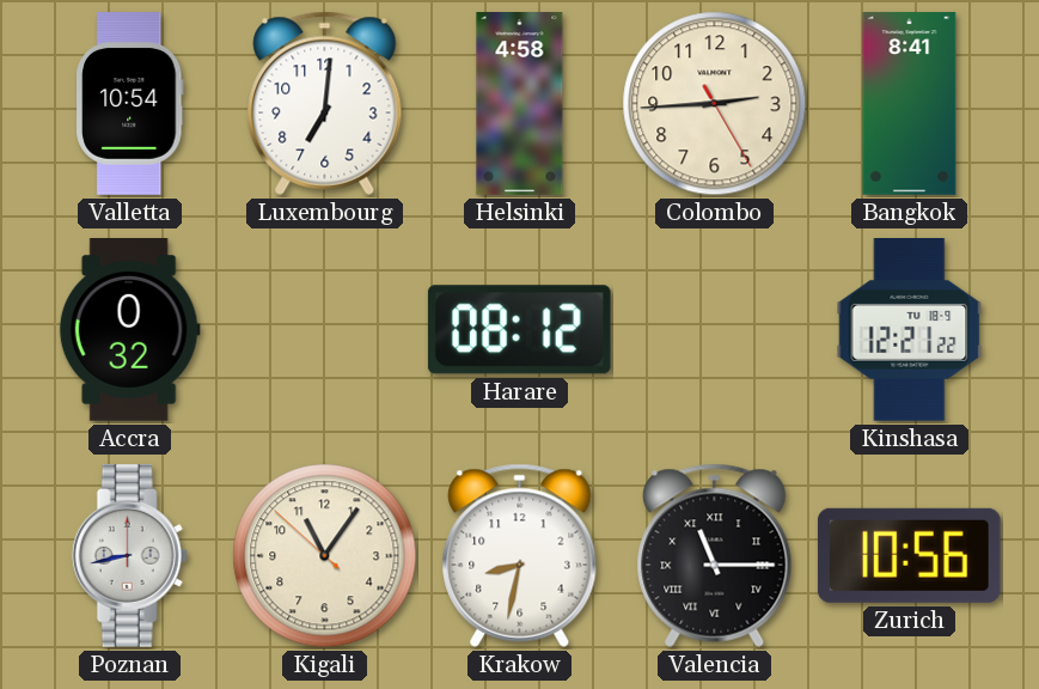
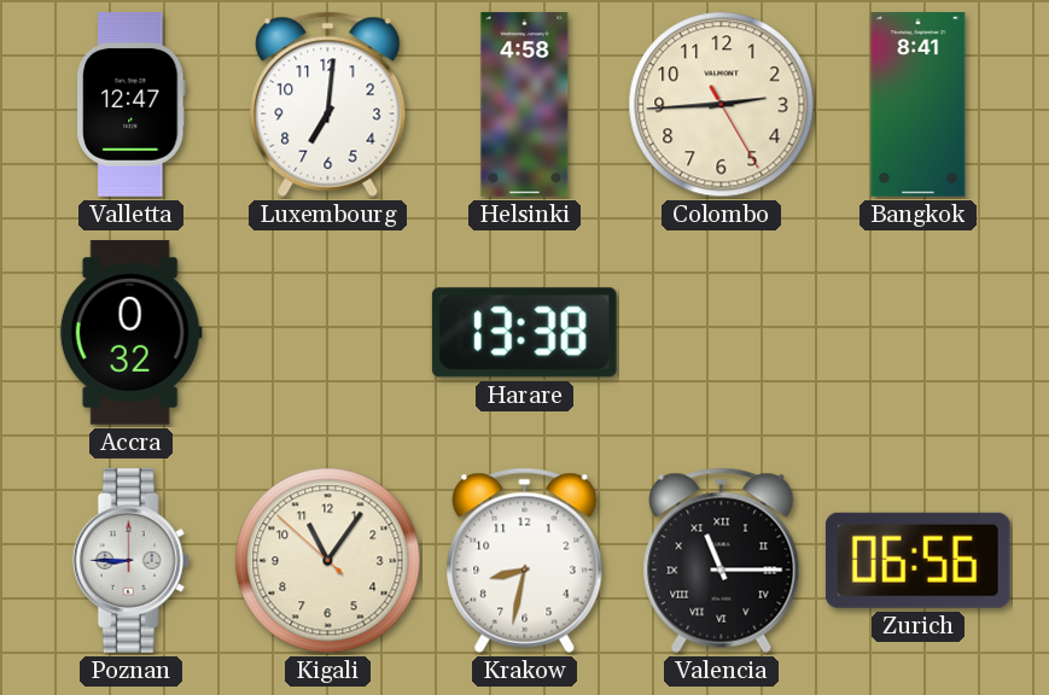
Valletta: 10:54 -> 12:47
Harare: 08:12 -> 13:38
Kinshasa: 12:21 -> none
Poznan: 8:43 -> 8:45
Zurich: 10:56 -> 06:56
